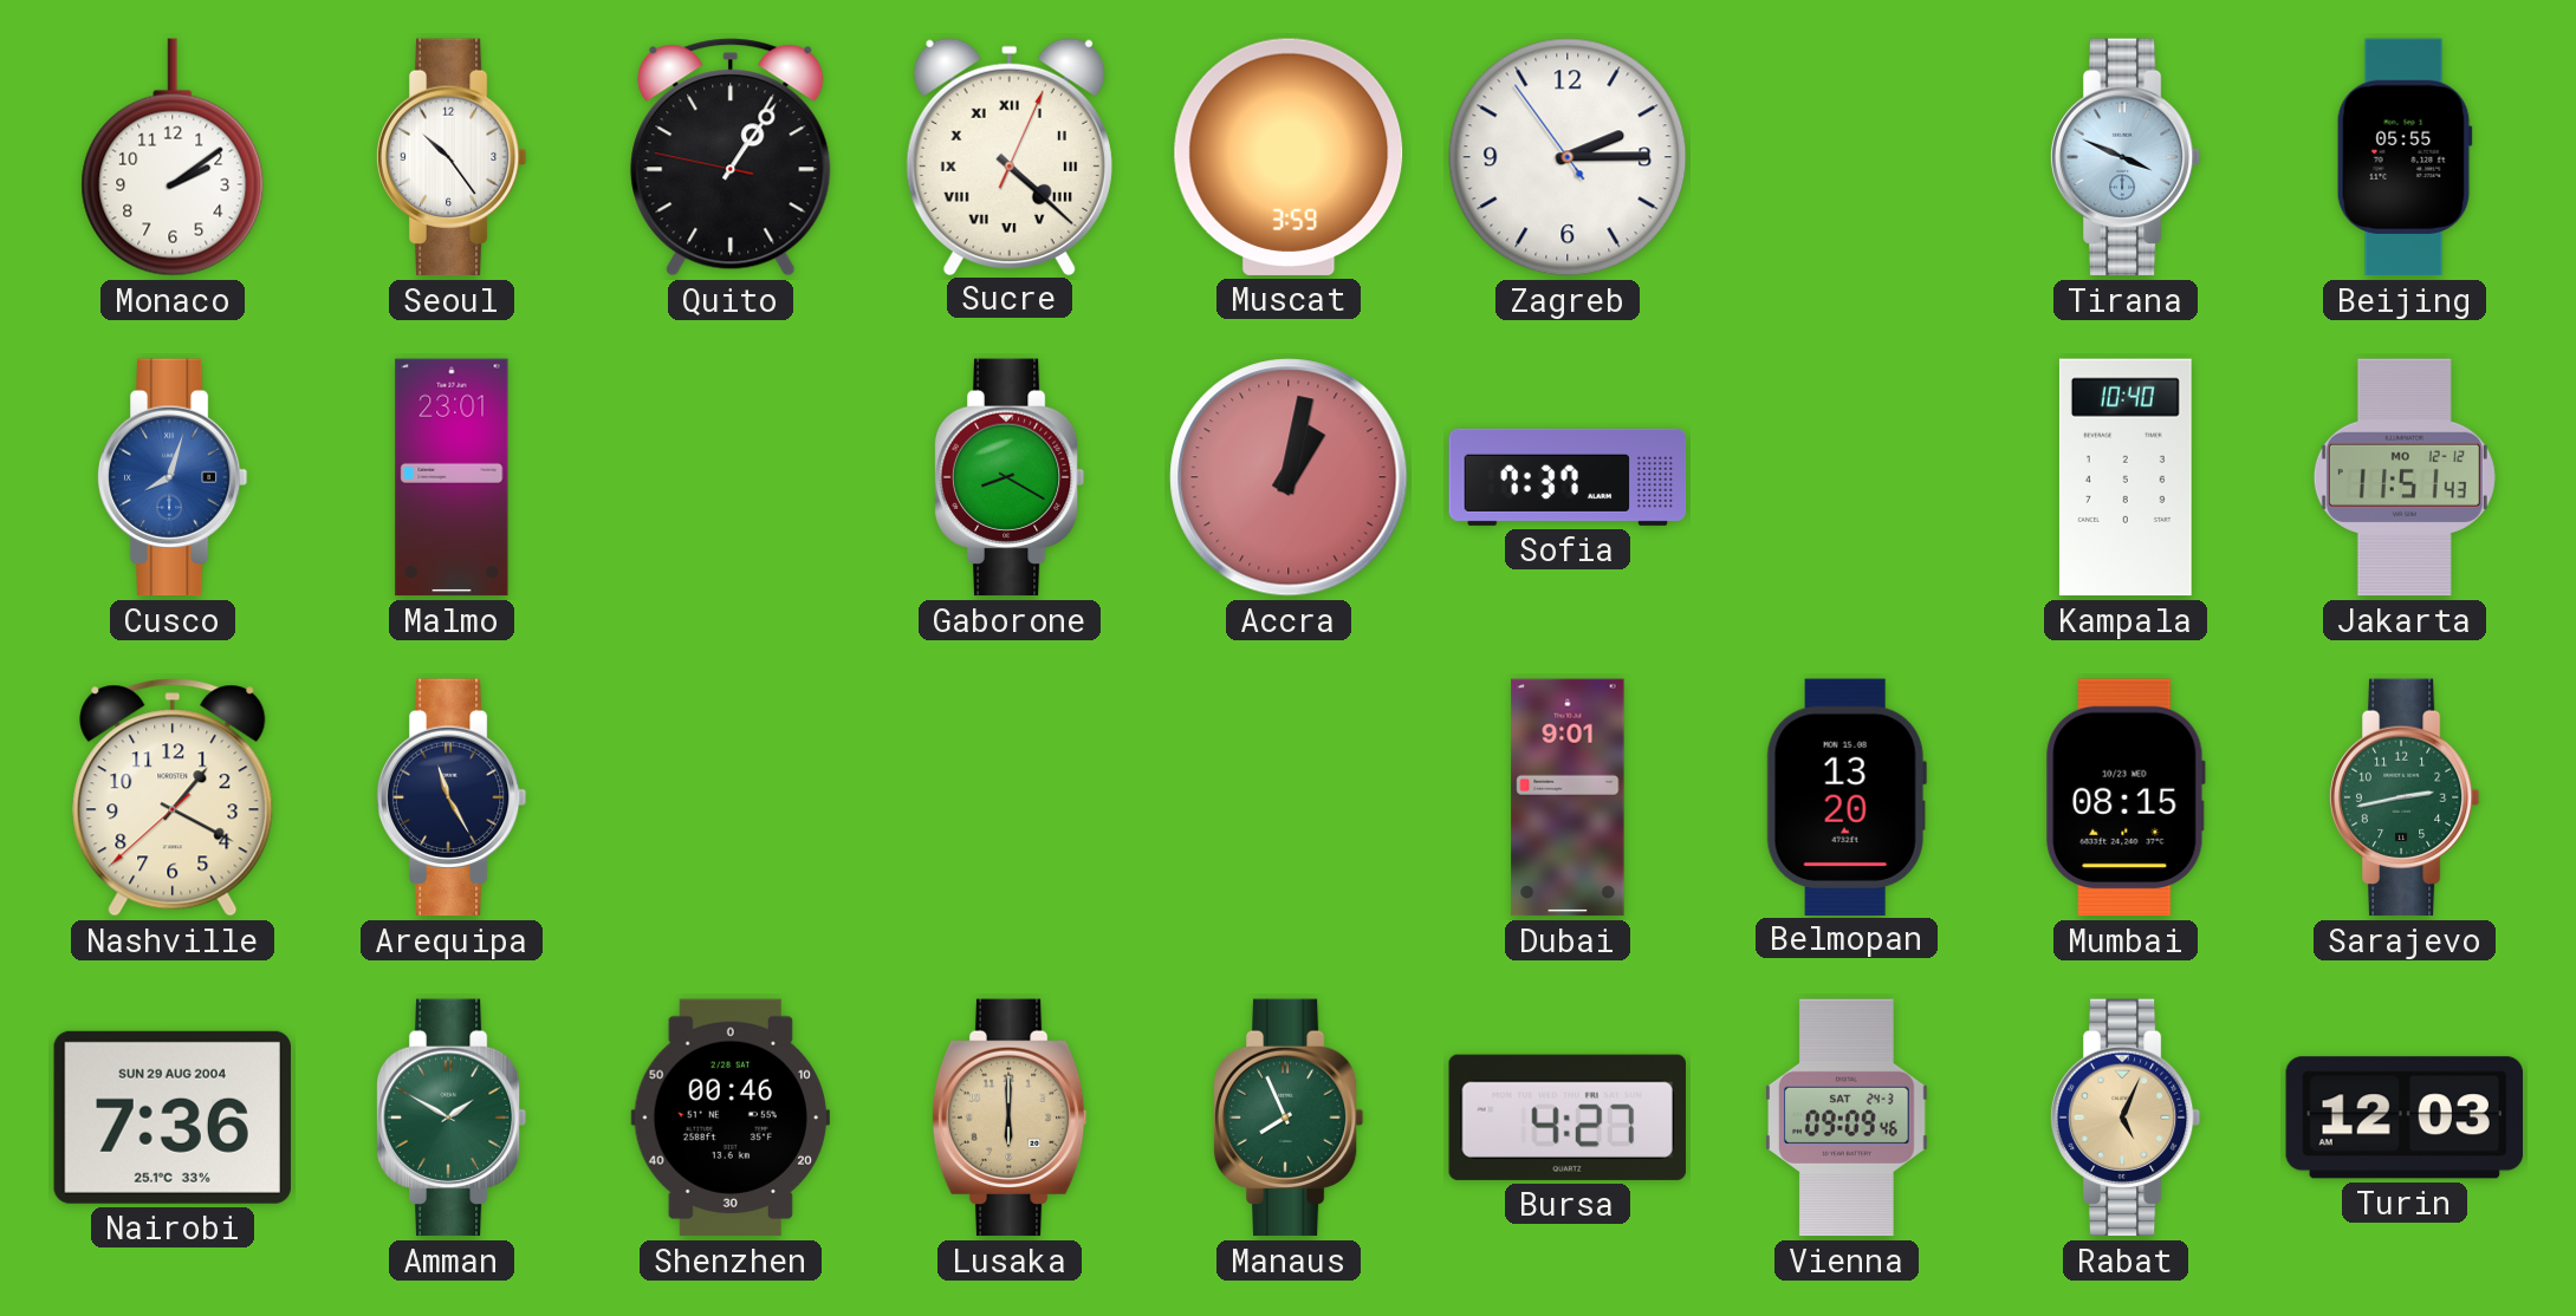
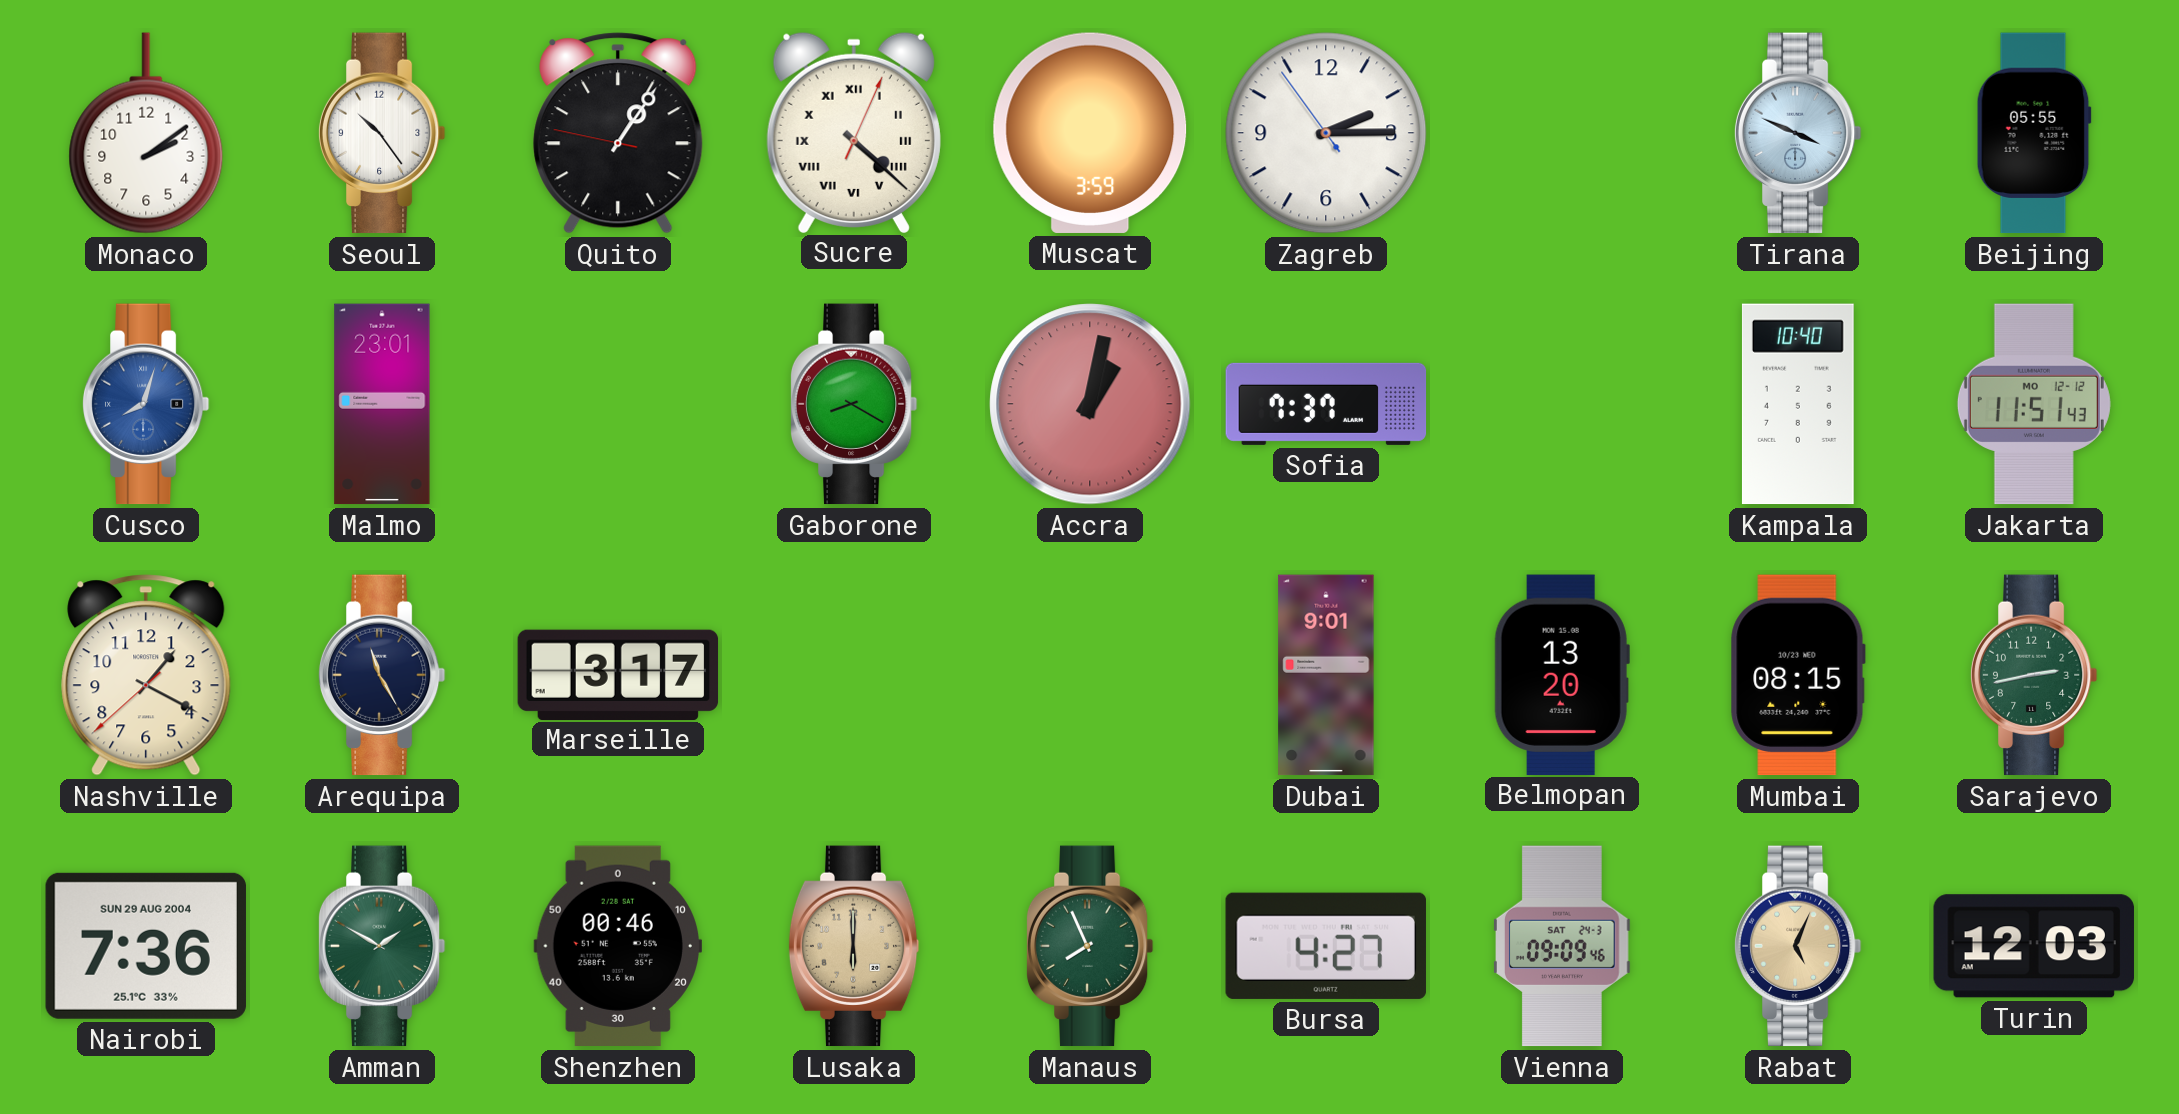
Marseille: none -> 3:17
